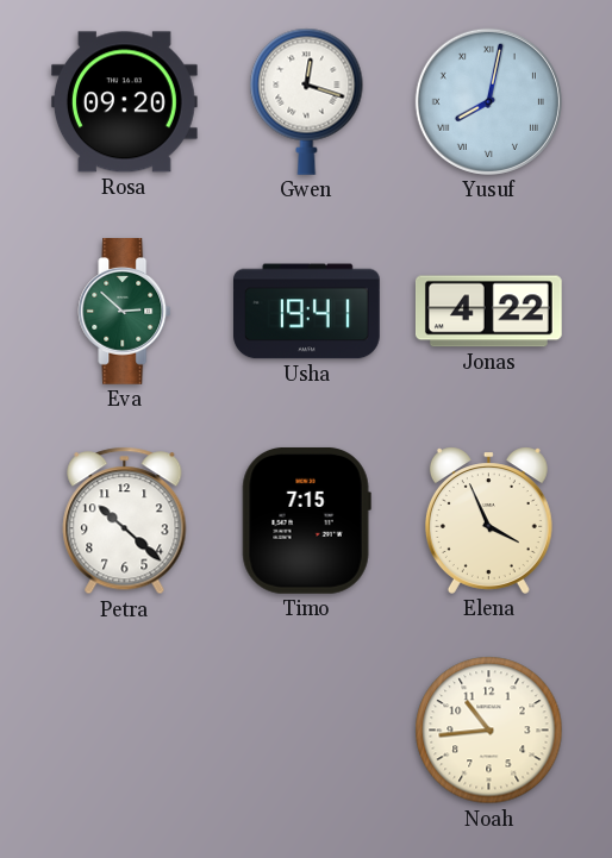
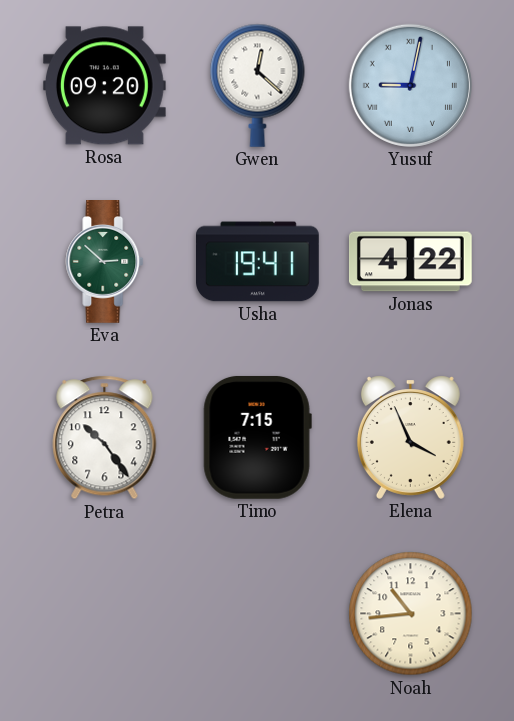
Gwen: 12:18 -> 12:22
Yusuf: 8:02 -> 9:02
Petra: 10:22 -> 10:24
